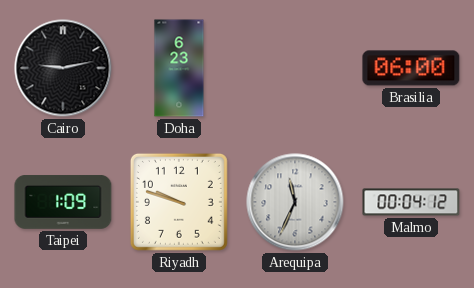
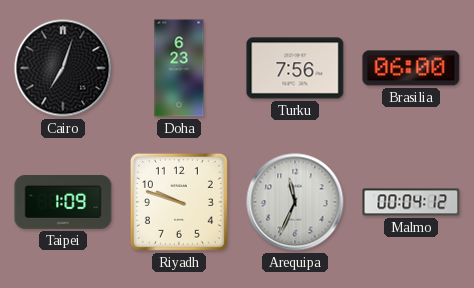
Cairo: 9:13 -> 7:03
Turku: none -> 7:56
